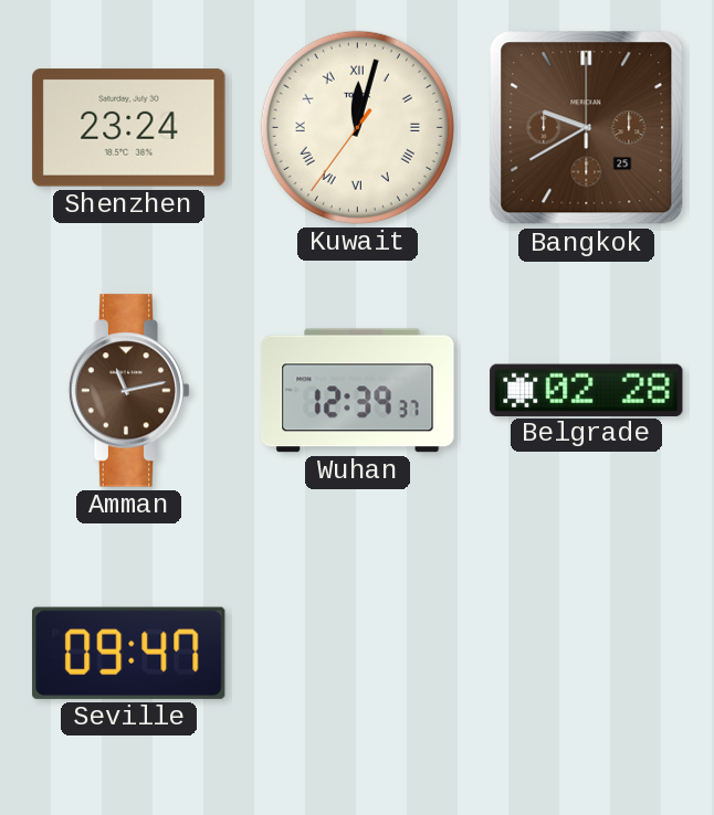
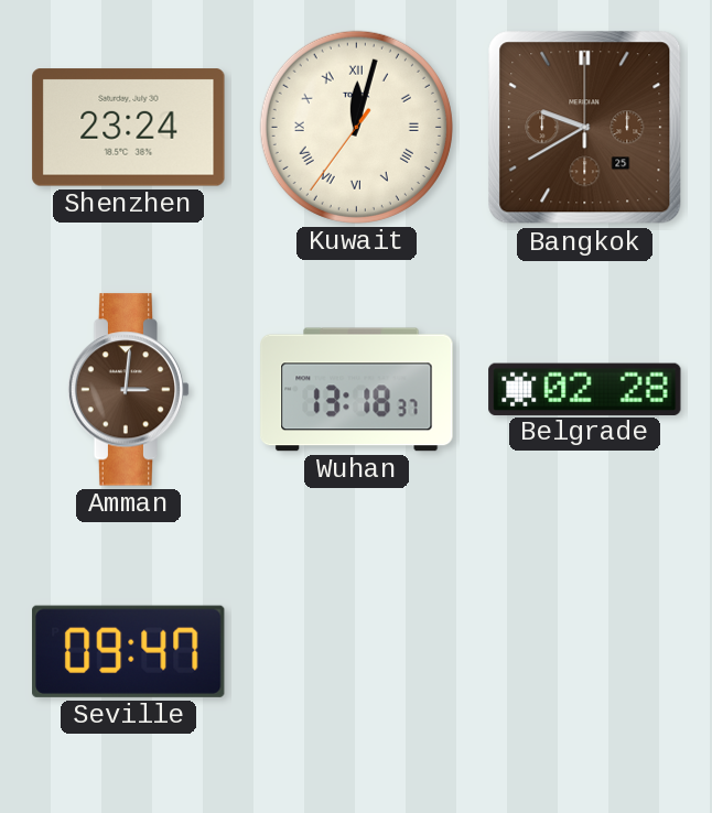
Amman: 11:13 -> 3:01
Wuhan: 12:39 -> 13:18
